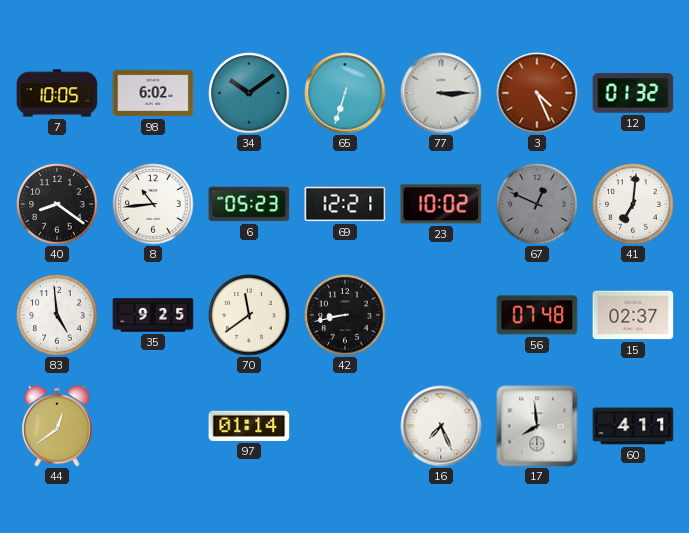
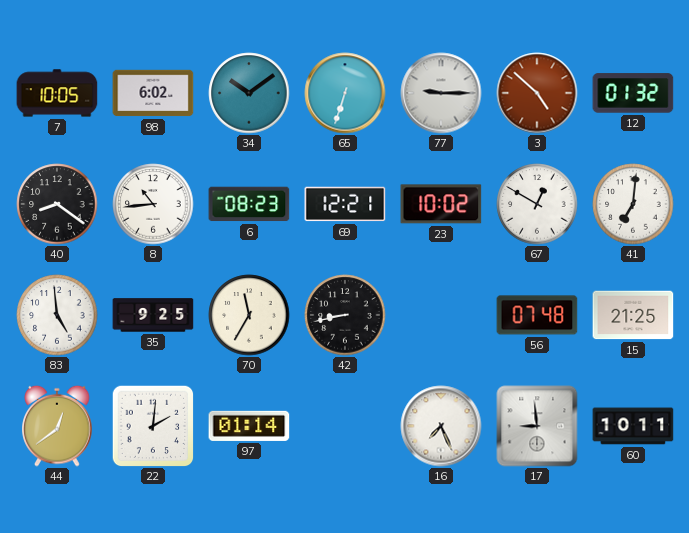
77: 3:15 -> 9:15
3: 4:26 -> 4:52
6: 05:23 -> 08:23
67: 12:49 -> 12:50
67 dial: grey -> white
70: 11:39 -> 11:35
15: 02:37 -> 21:25
22: none -> 2:01
17: 7:59 -> 8:59
60: 4:11 -> 10:11
